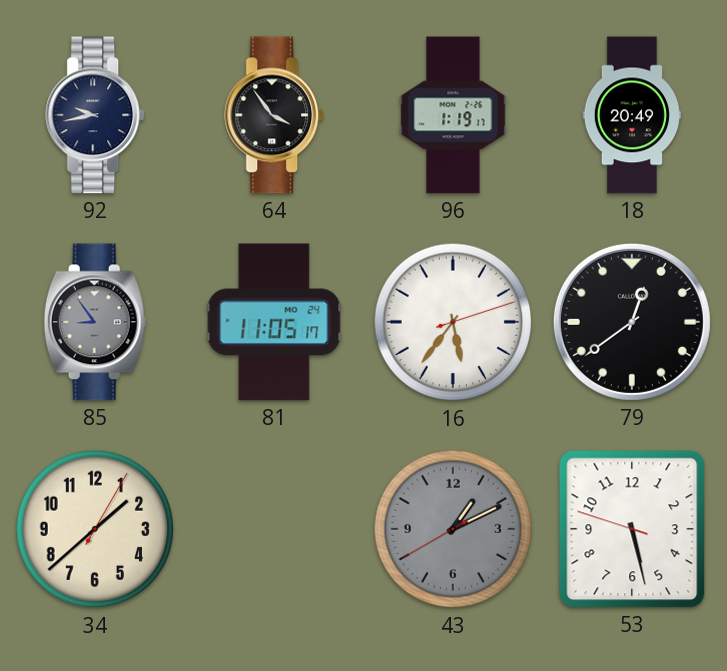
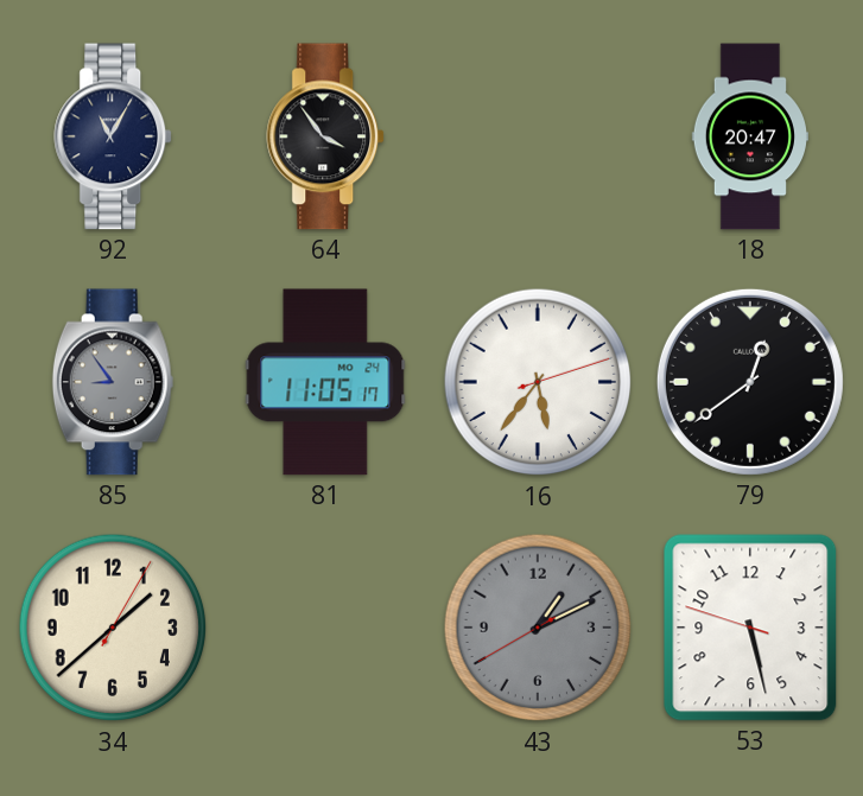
92: 9:43 -> 11:05
96: 1:19 -> none
18: 20:49 -> 20:47
